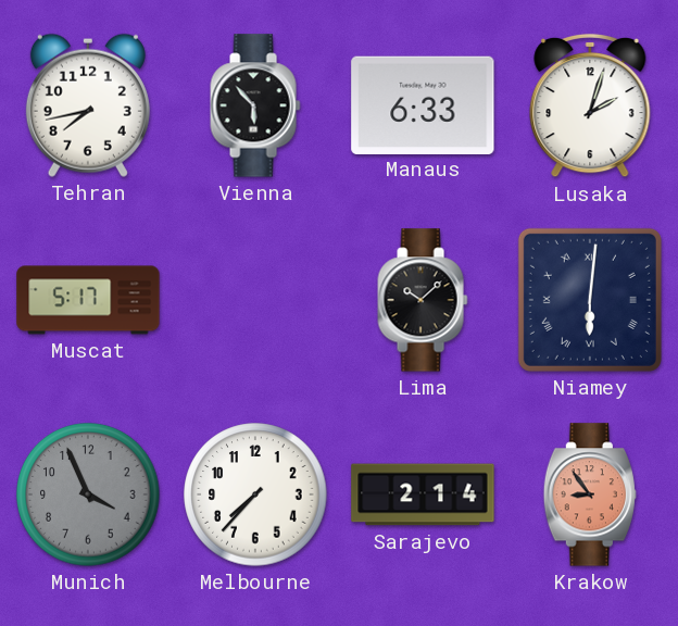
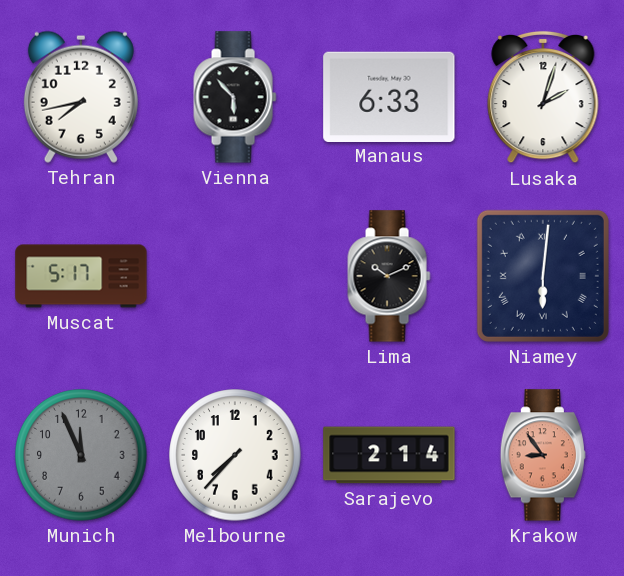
Lima: 10:08 -> 10:11
Munich: 3:56 -> 11:56
